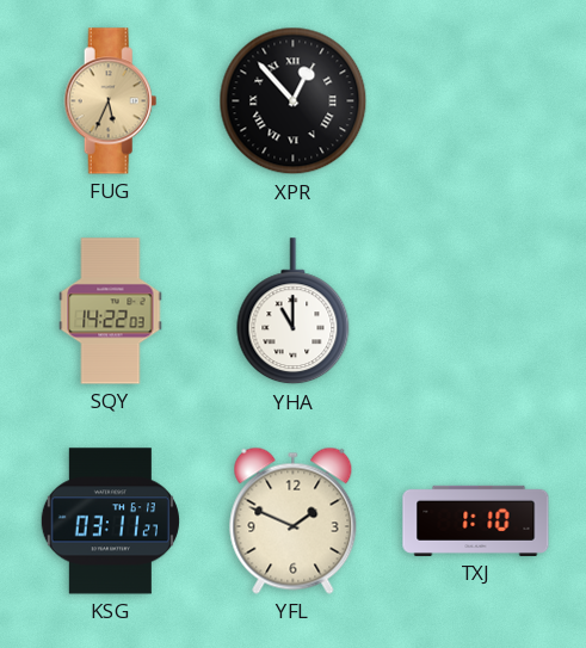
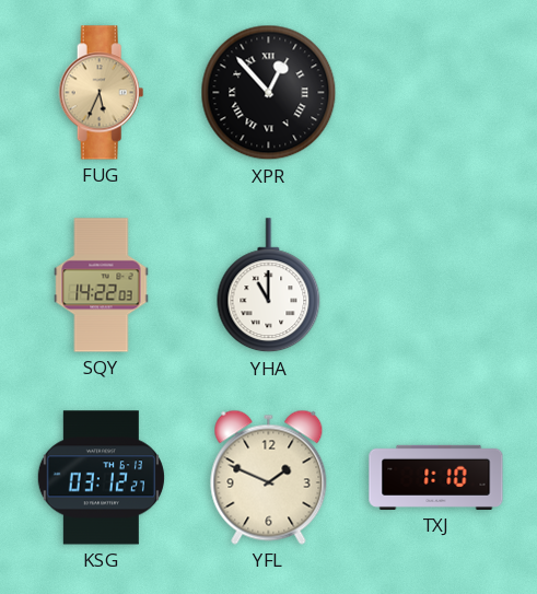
KSG: 03:11 -> 03:12
